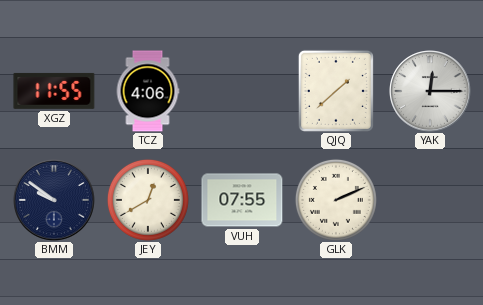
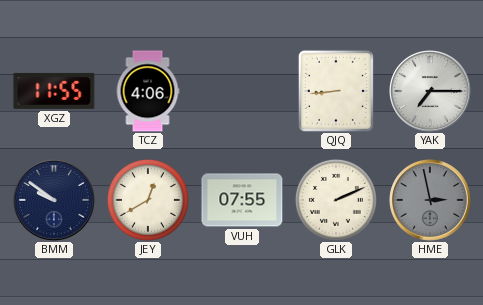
QJQ: 1:38 -> 8:44
YAK: 12:15 -> 7:15
HME: none -> 2:58
